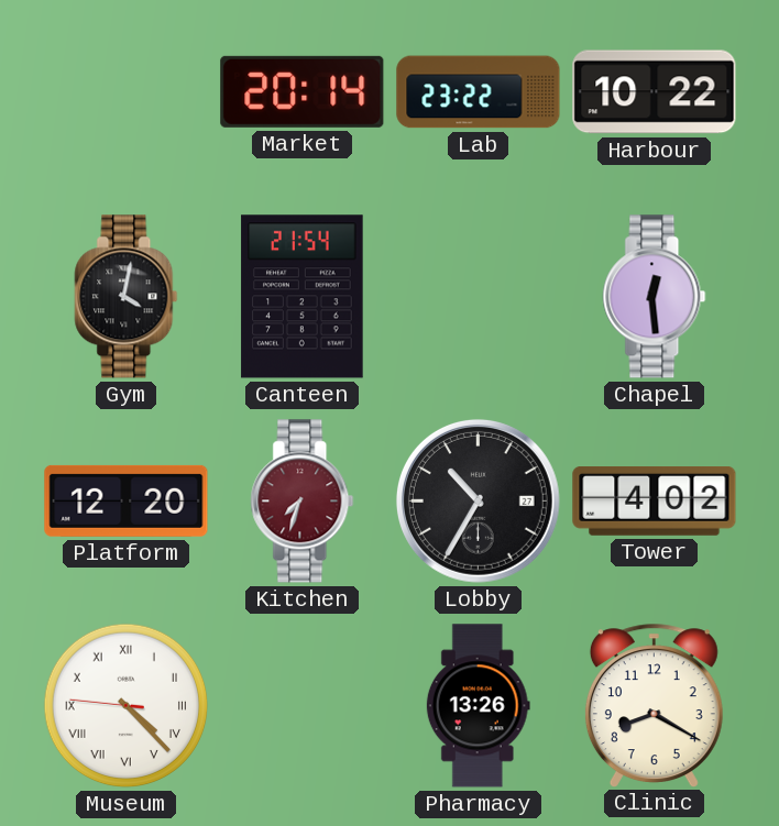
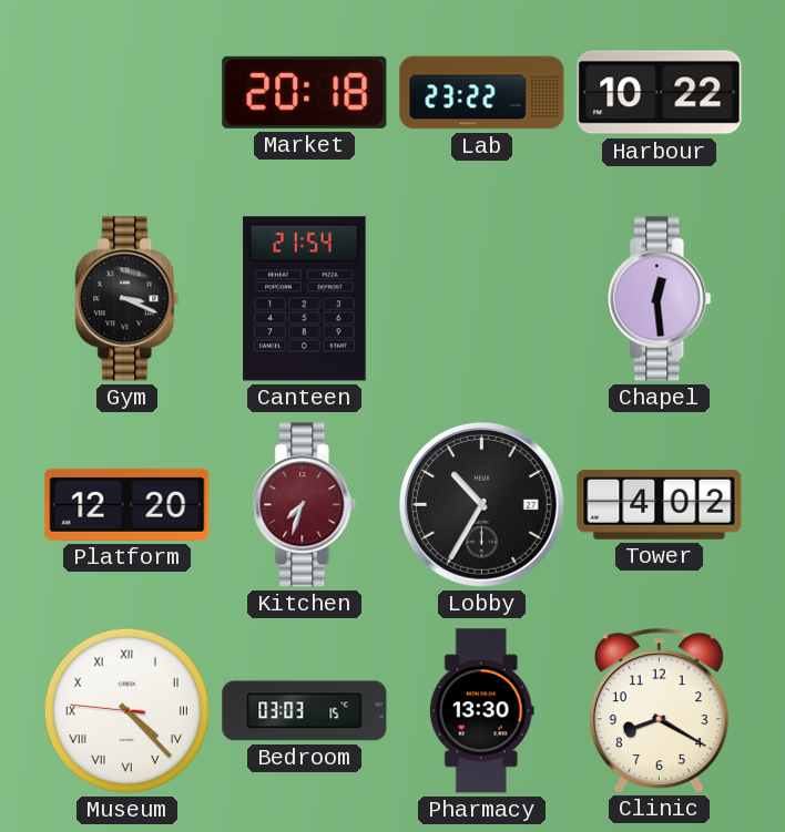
Market: 20:14 -> 20:18
Gym: 4:02 -> 3:19
Bedroom: none -> 03:03
Pharmacy: 13:26 -> 13:30
